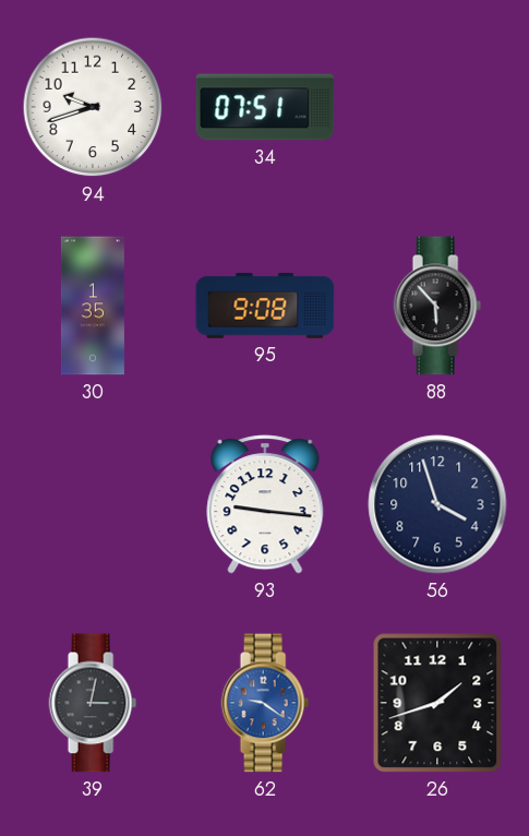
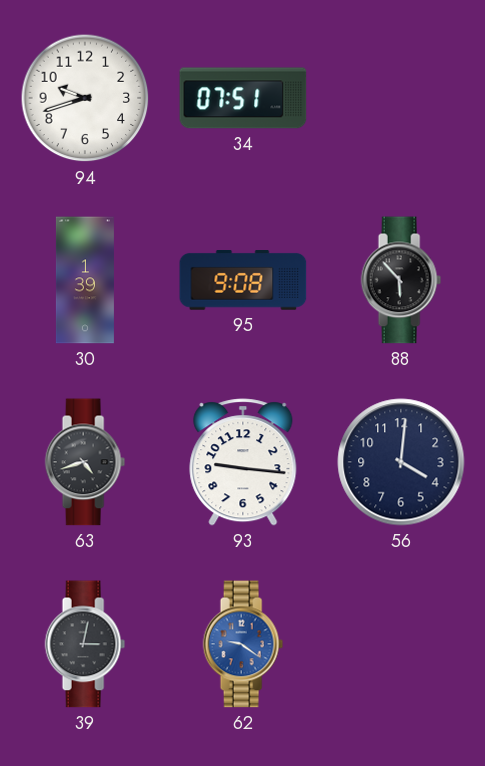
30: 1:35 -> 1:39
63: none -> 4:42
56: 3:57 -> 4:01
26: 1:42 -> none
